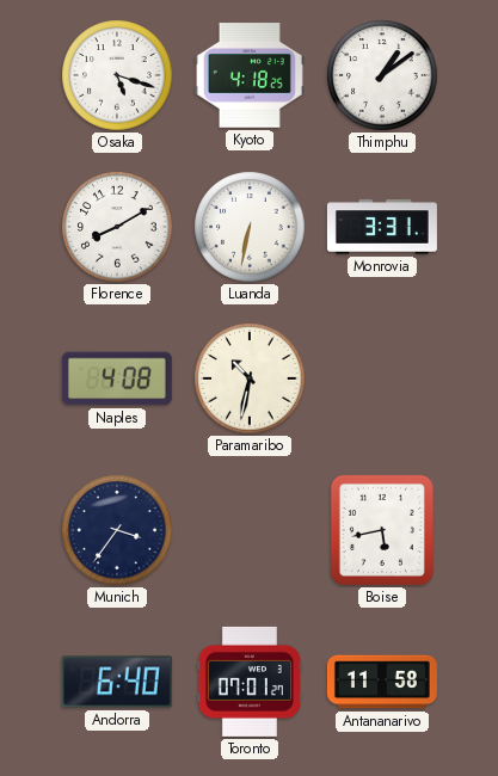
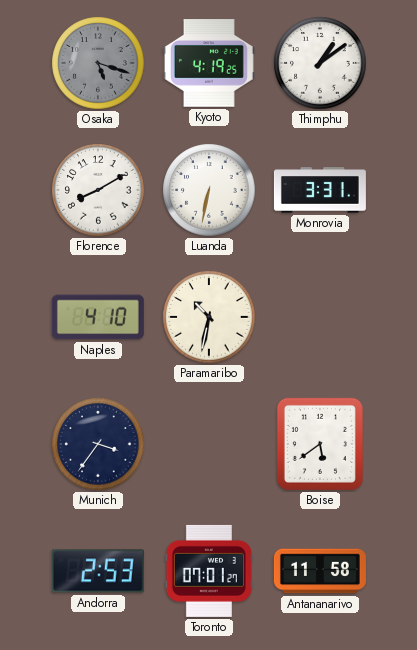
Osaka dial: white -> grey
Kyoto: 4:18 -> 4:19
Naples: 4:08 -> 4:10
Boise: 5:43 -> 5:39
Andorra: 6:40 -> 2:53
